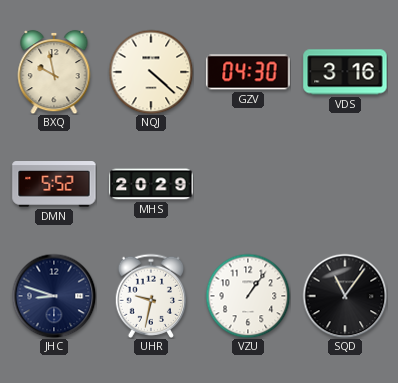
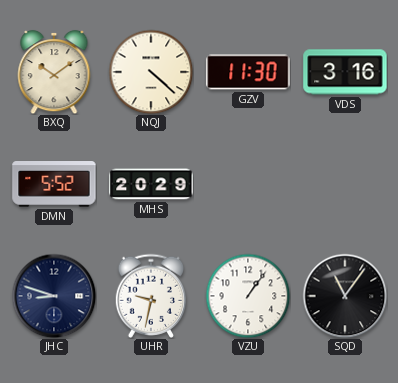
BXQ: 9:58 -> 10:09
GZV: 04:30 -> 11:30
